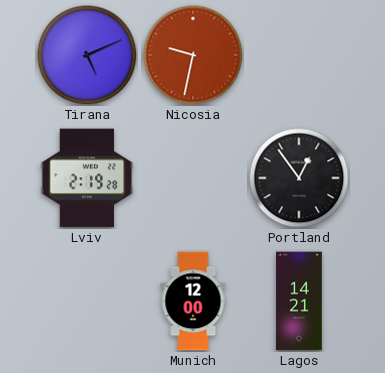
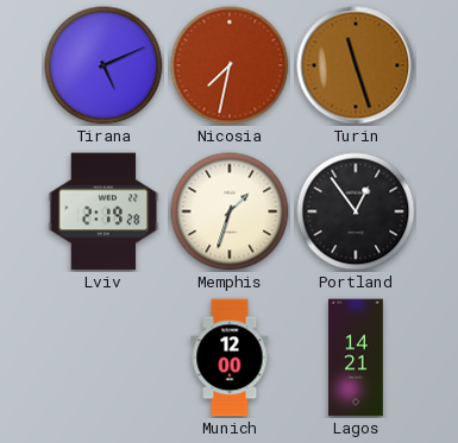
Nicosia: 9:32 -> 7:32
Turin: none -> 11:27
Memphis: none -> 1:33
